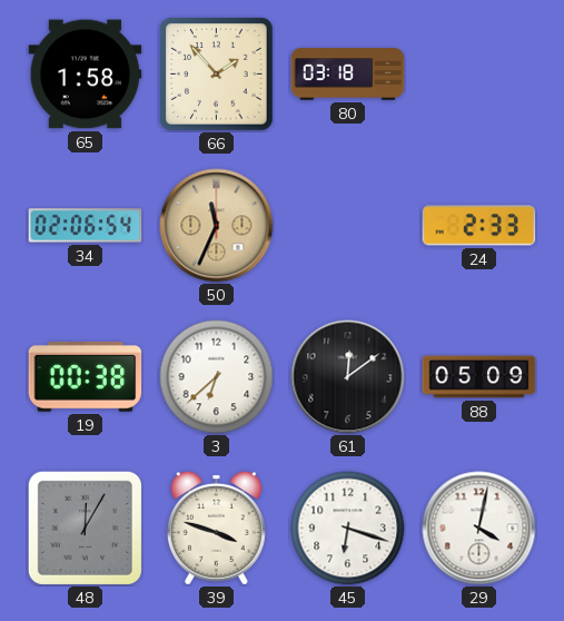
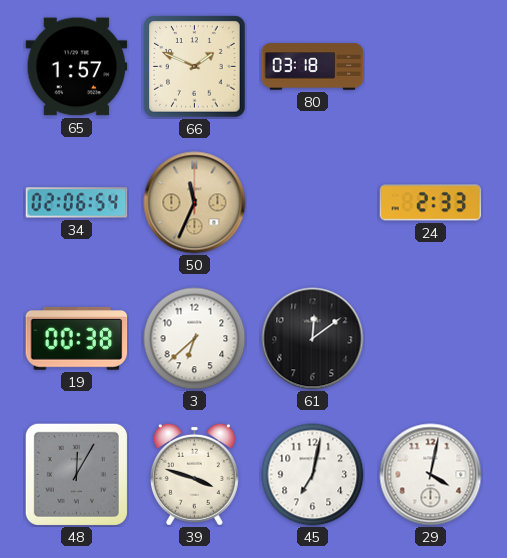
65: 1:58 -> 1:57
66: 1:53 -> 1:49
88: 05:09 -> none
45: 6:18 -> 7:02
